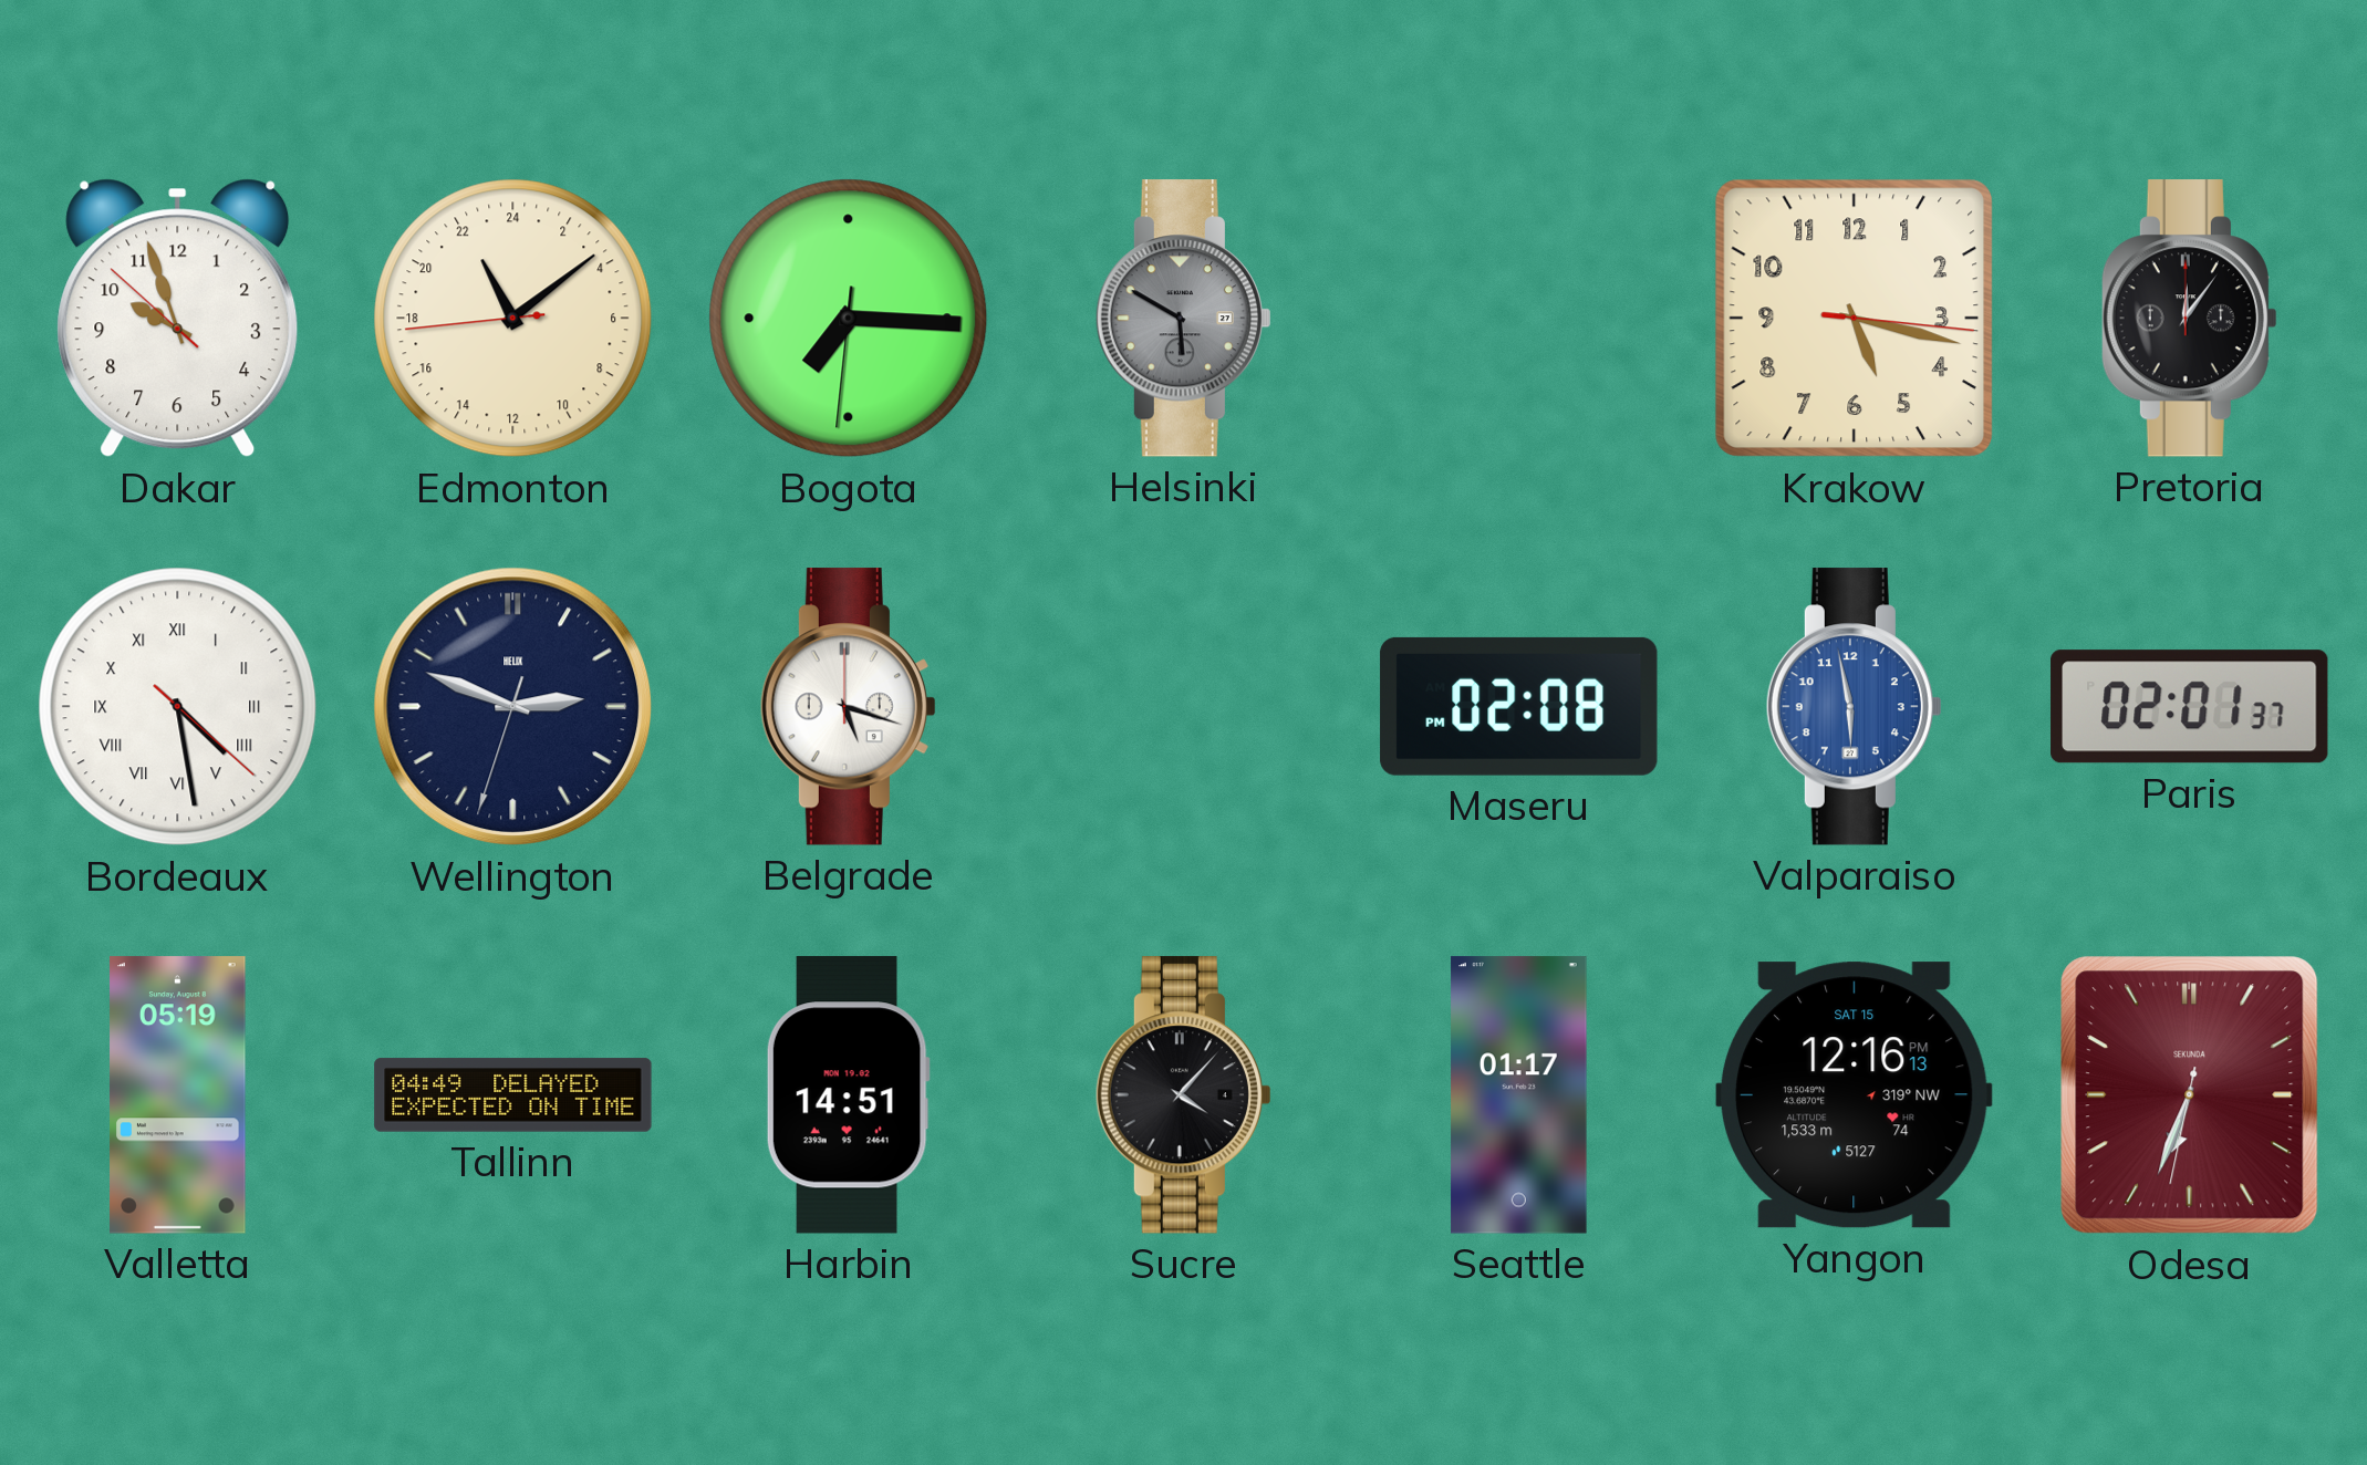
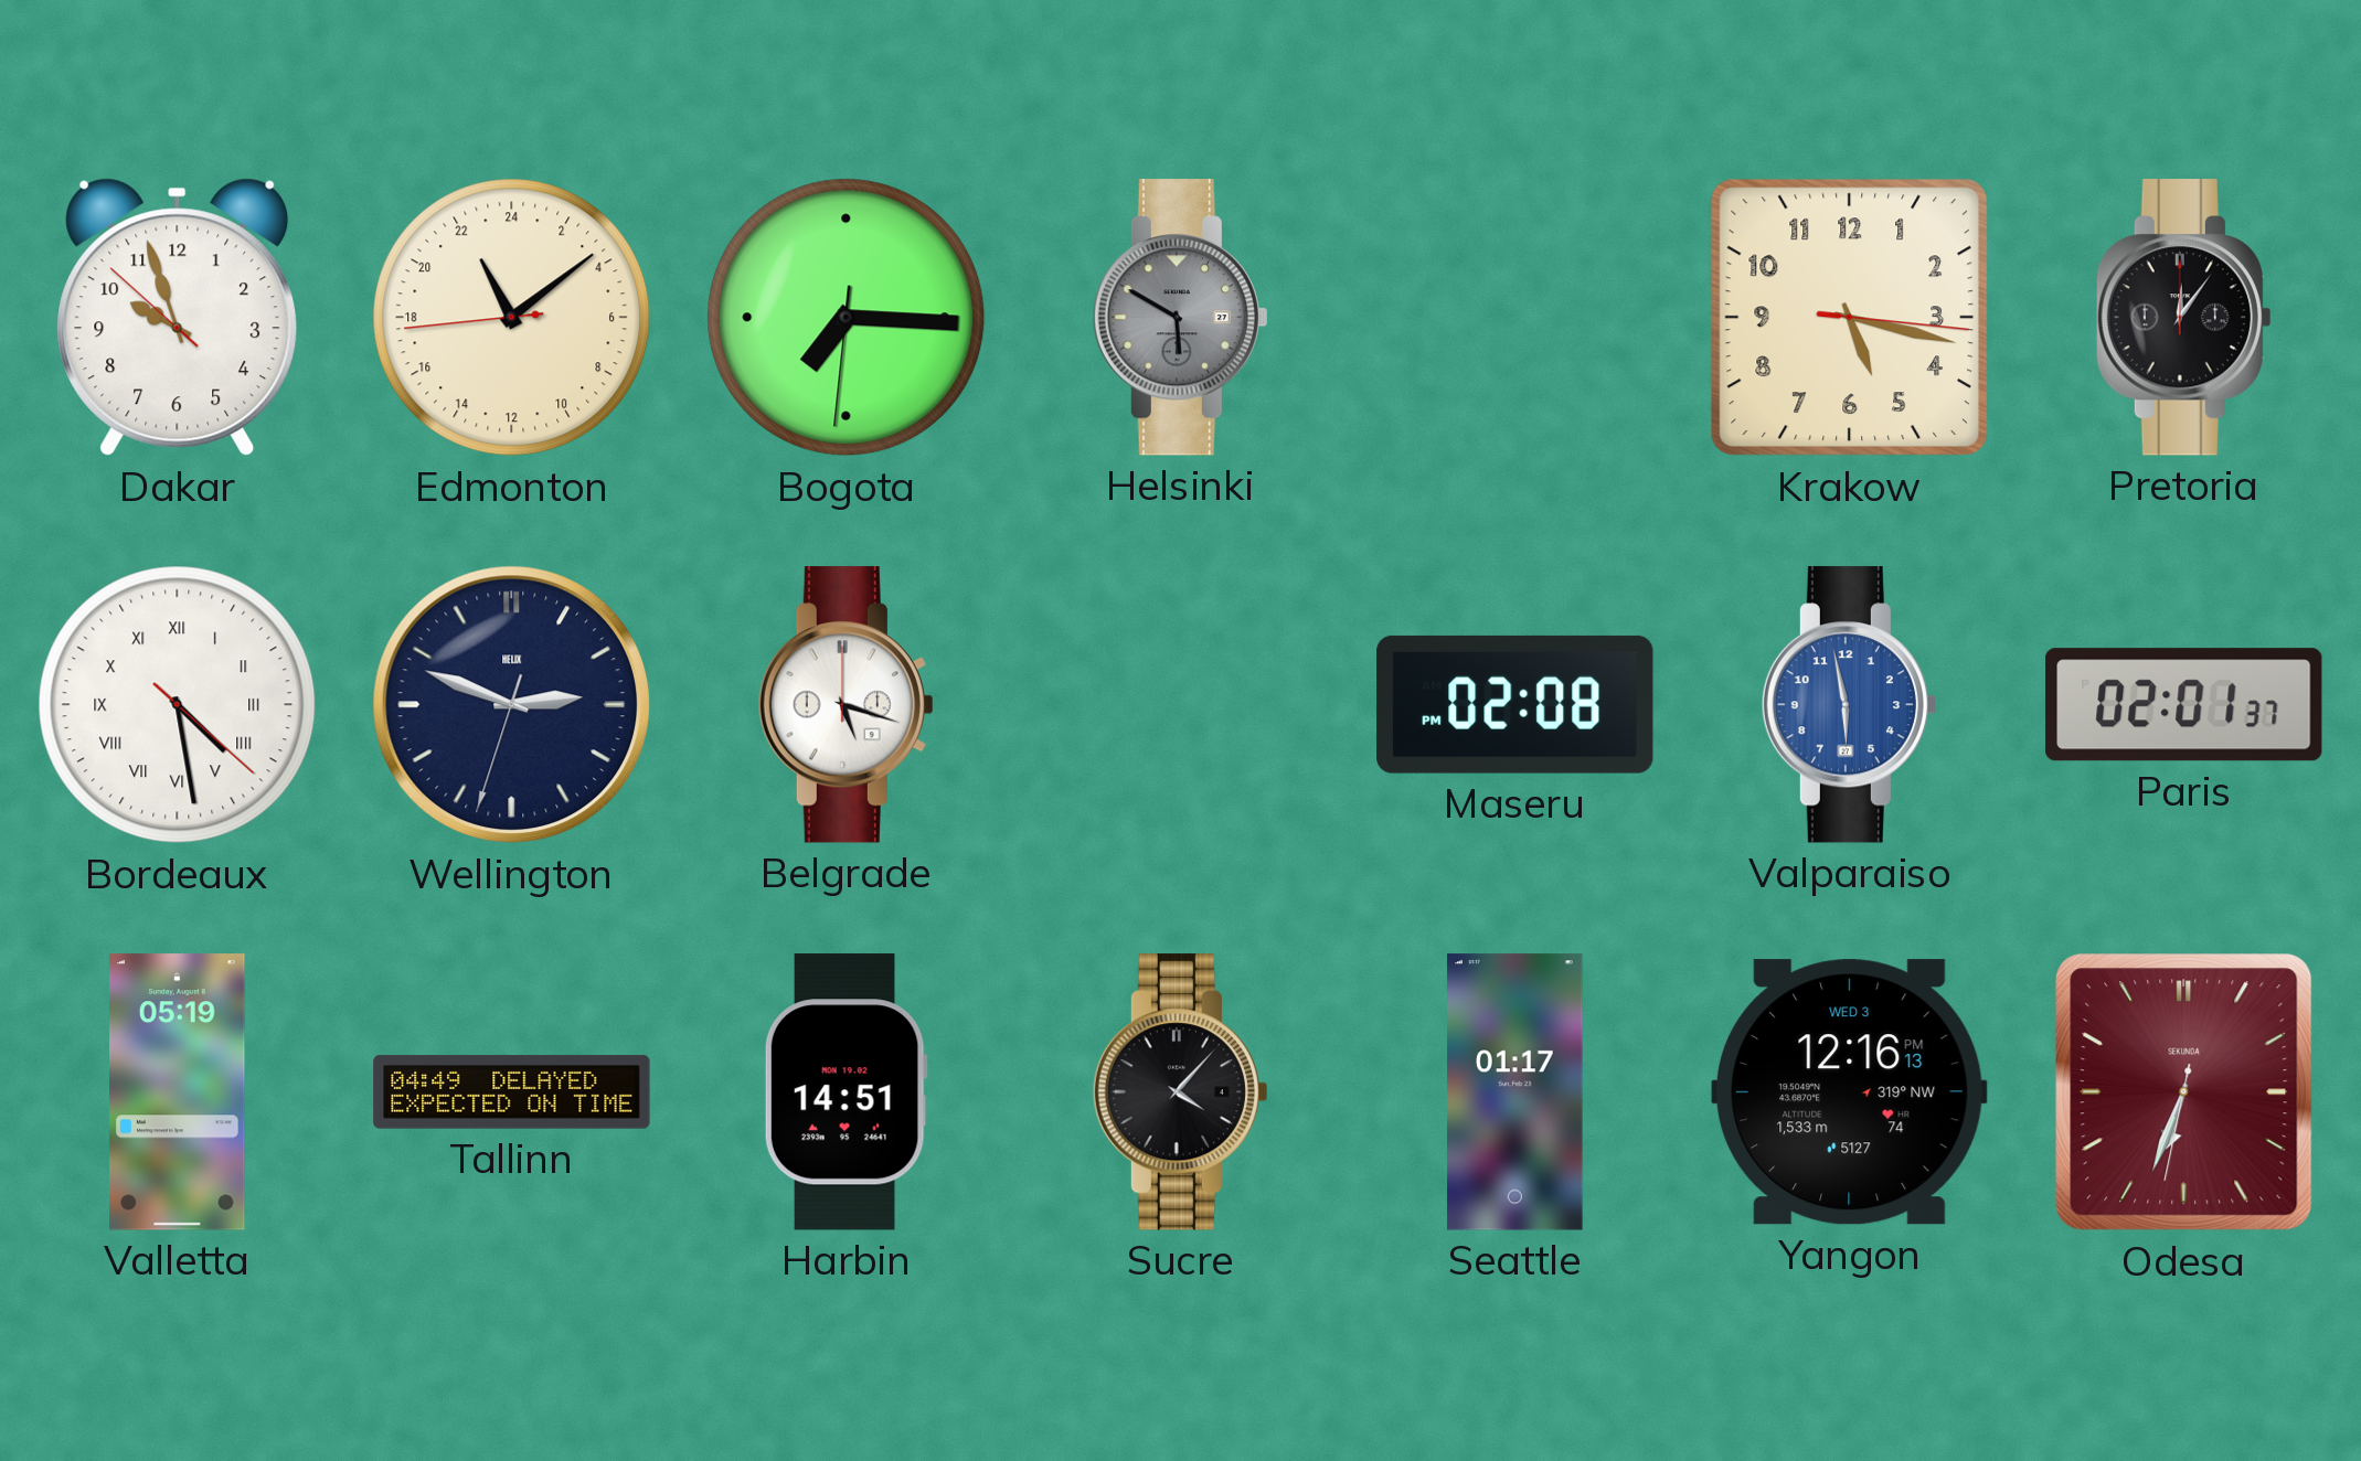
Yangon date: SAT 15 -> WED 3
